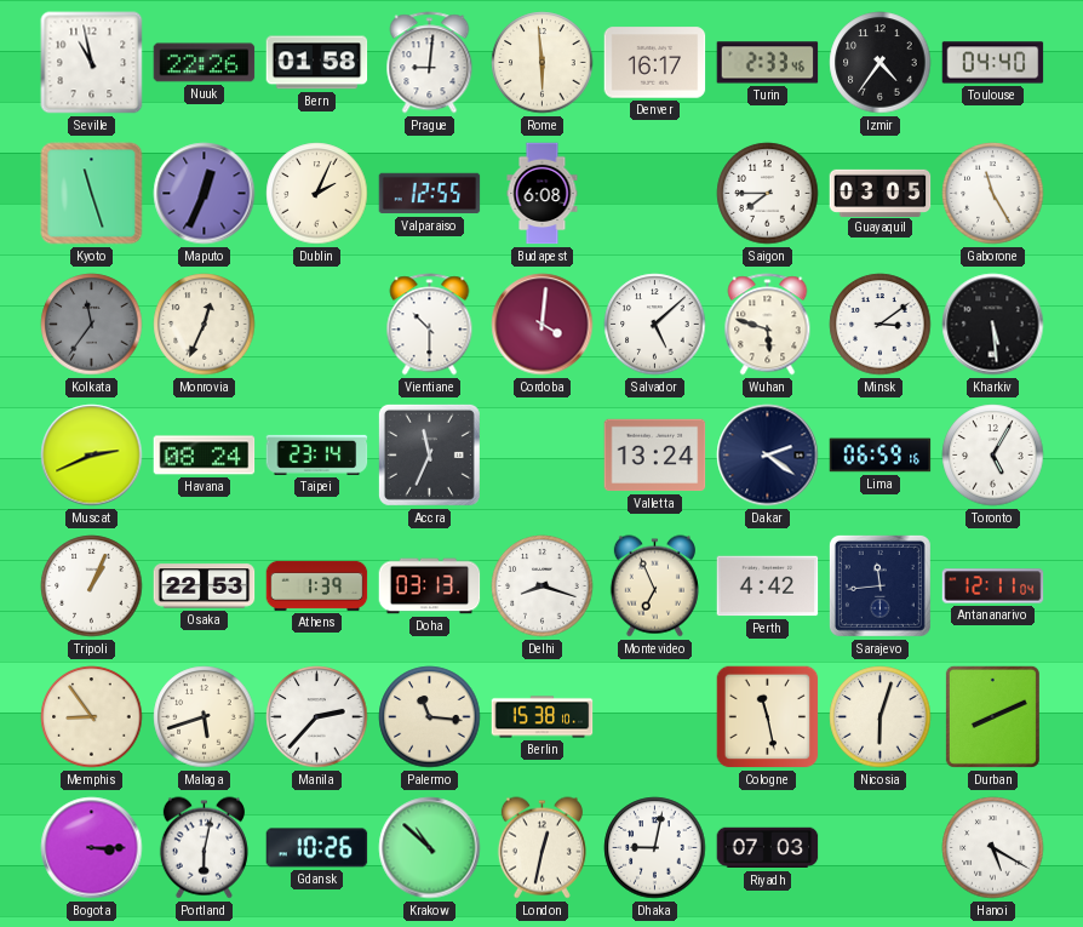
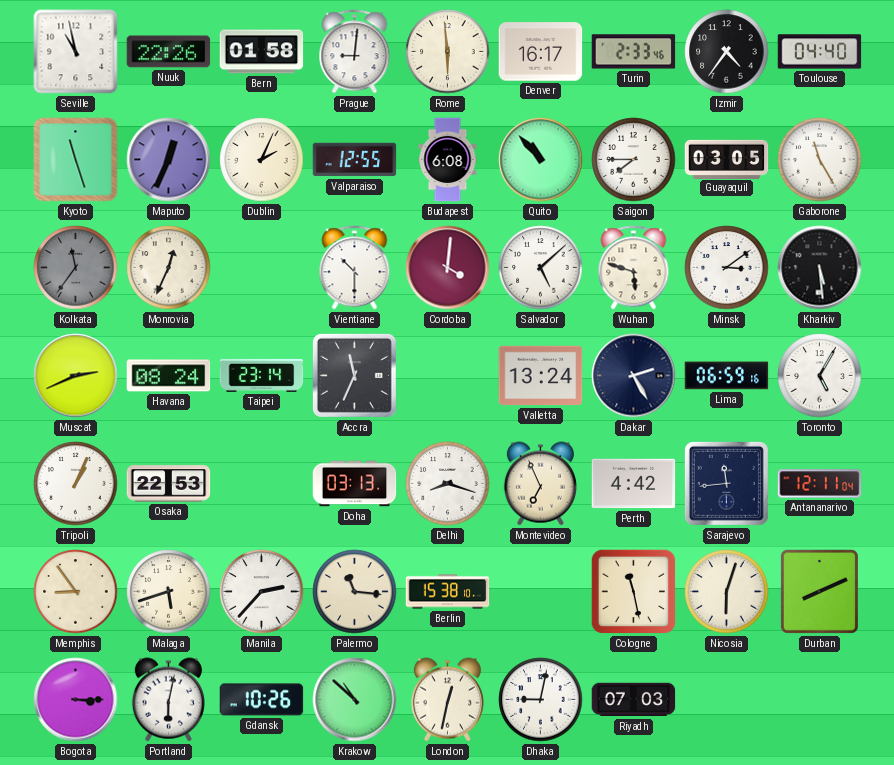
Quito: none -> 10:53
Dakar: 2:21 -> 2:25
Athens: 1:39 -> none
Hanoi: 5:20 -> none
